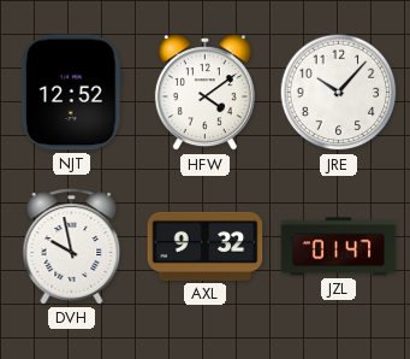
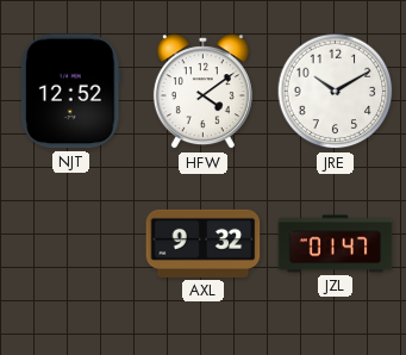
JRE: 10:07 -> 10:10
DVH: 9:58 -> none
